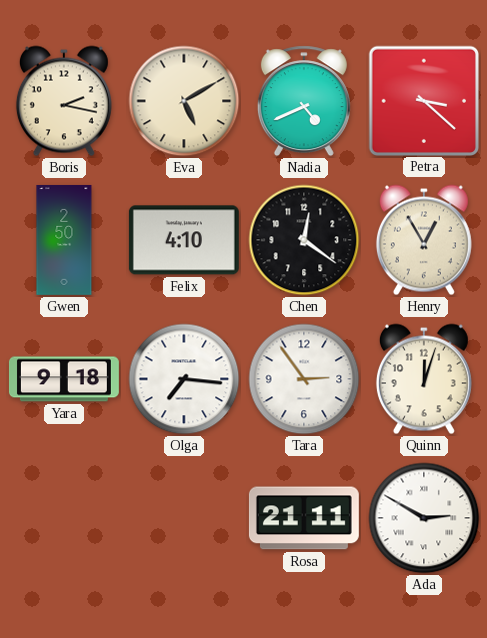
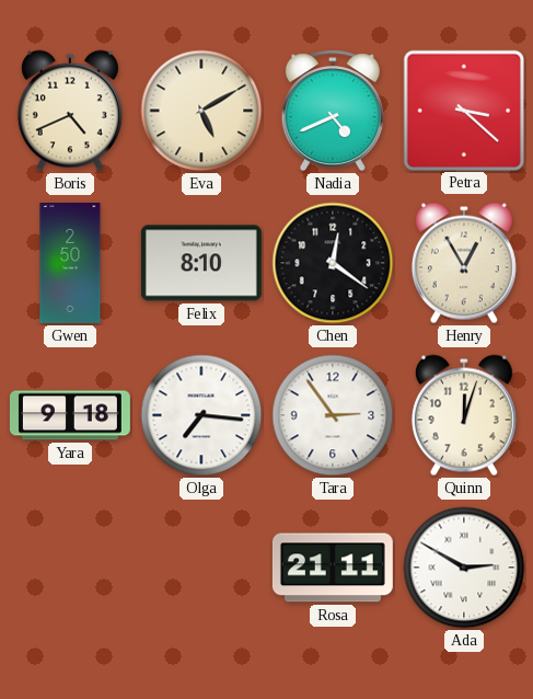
Boris: 2:17 -> 4:41
Felix: 4:10 -> 8:10
